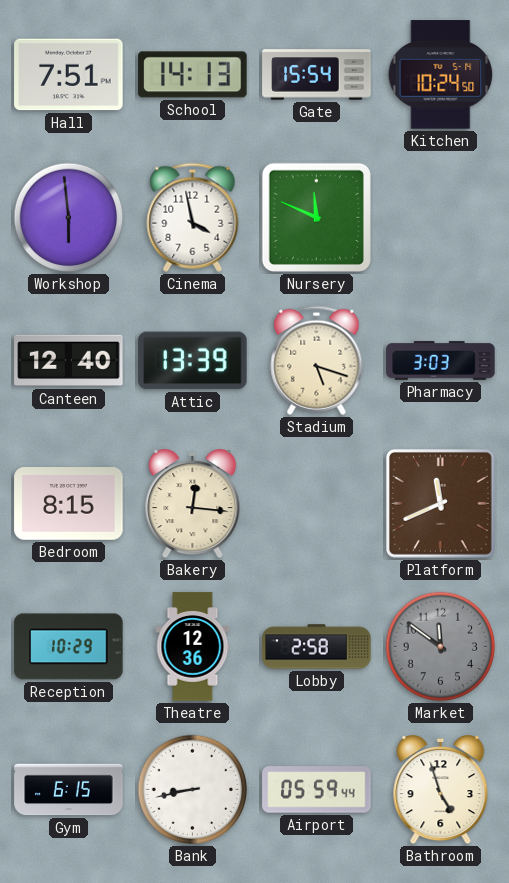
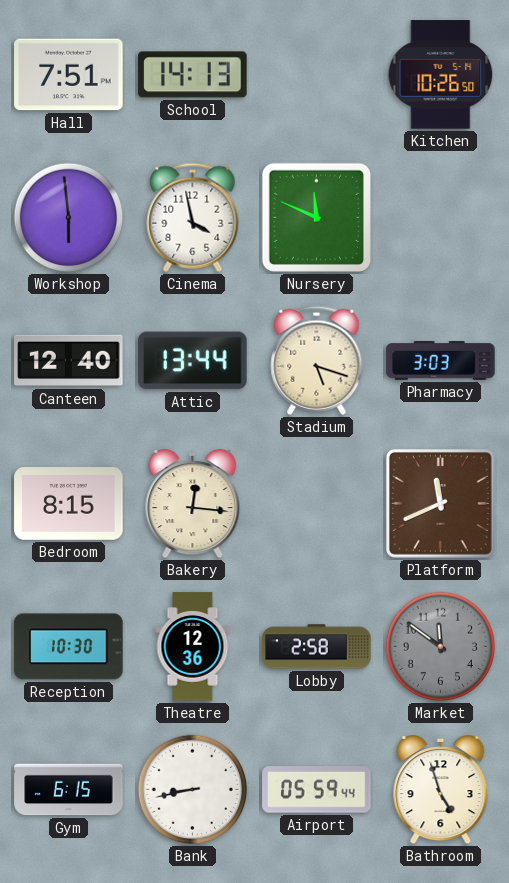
Gate: 15:54 -> none
Kitchen: 10:24 -> 10:26
Attic: 13:39 -> 13:44
Reception: 10:29 -> 10:30
